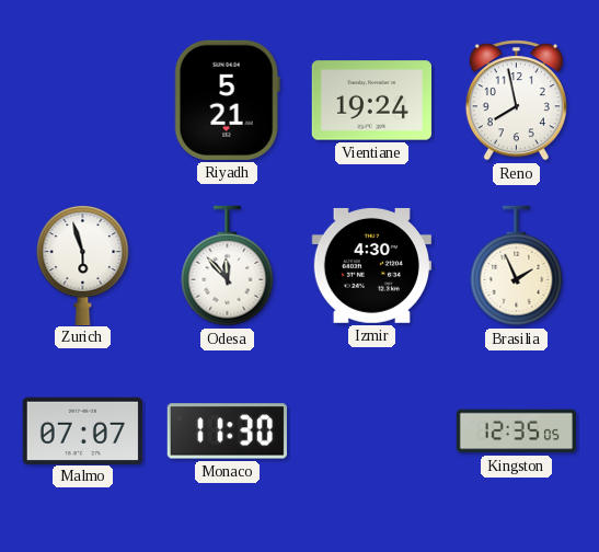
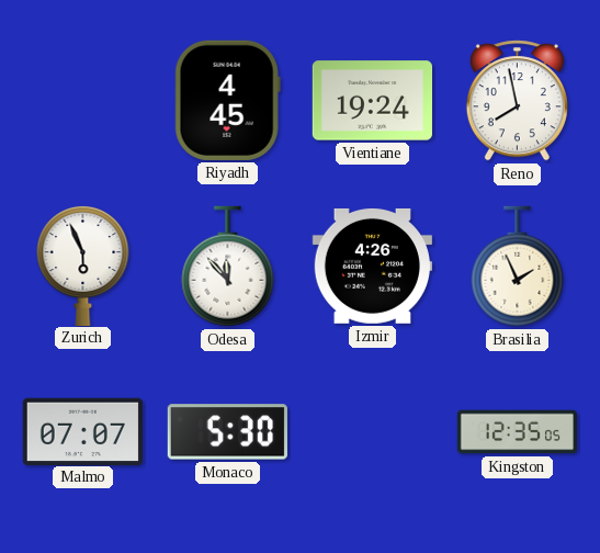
Riyadh: 5:21 -> 4:45
Zurich: 5:57 -> 5:56
Izmir: 4:30 -> 4:26
Monaco: 11:30 -> 5:30
